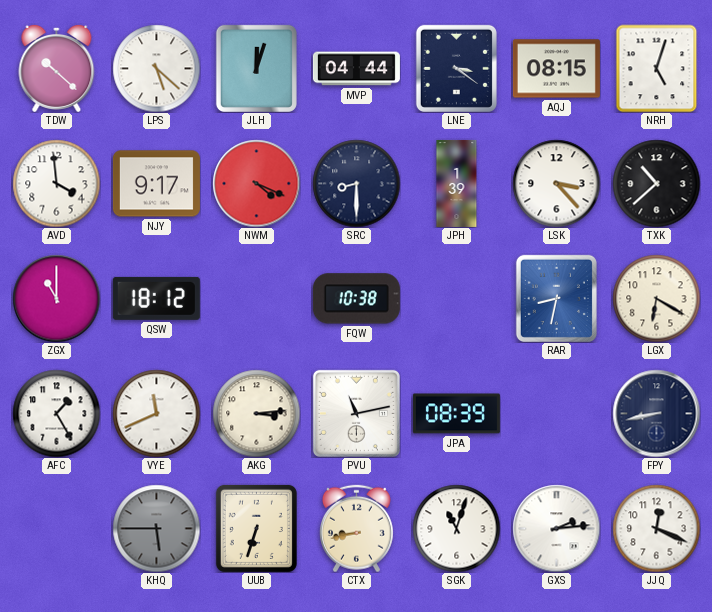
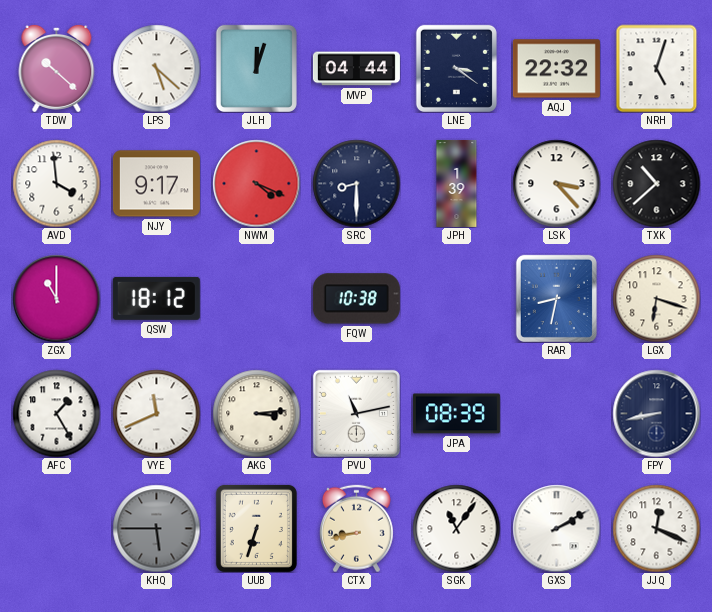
AQJ: 08:15 -> 22:32
LGX: 6:20 -> 6:18
SGK: 11:03 -> 11:06
GXS: 2:14 -> 2:10
